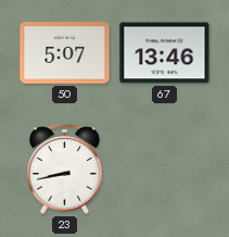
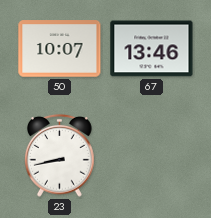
50: 5:07 -> 10:07
